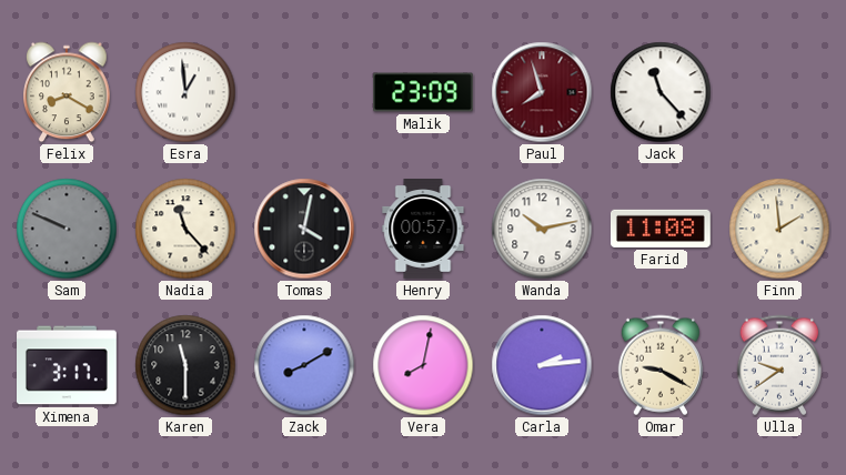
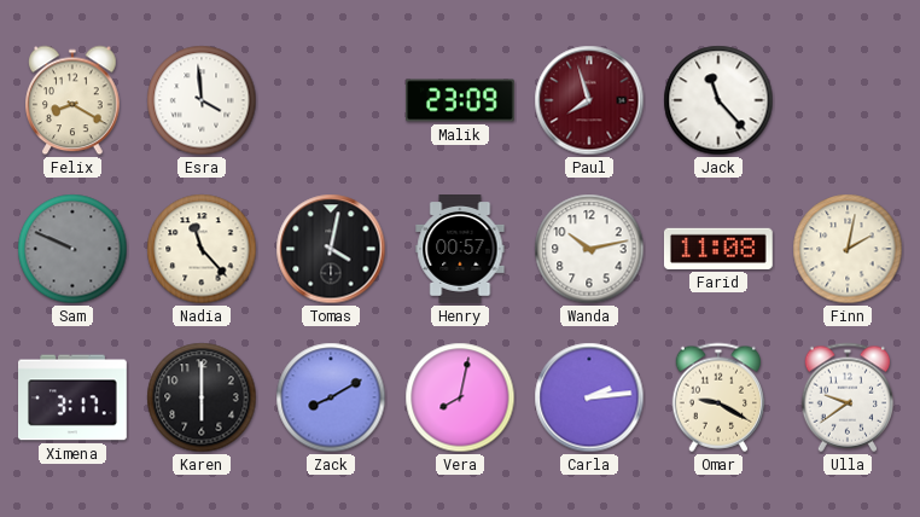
Esra: 12:59 -> 3:59
Finn: 1:59 -> 2:02
Karen: 11:30 -> 6:00
